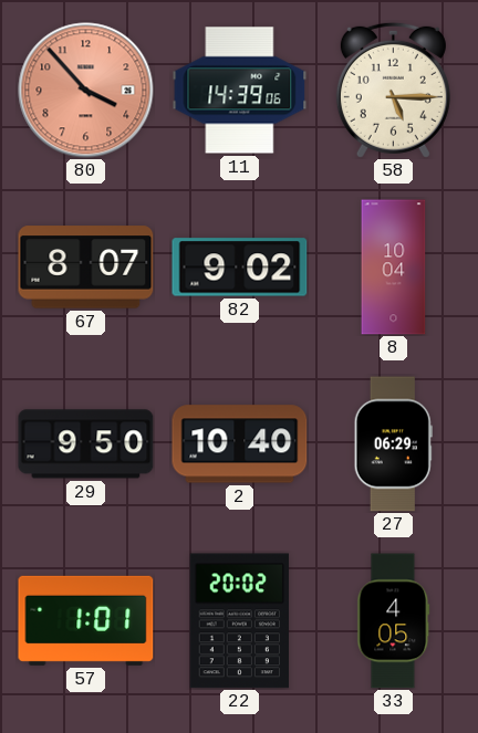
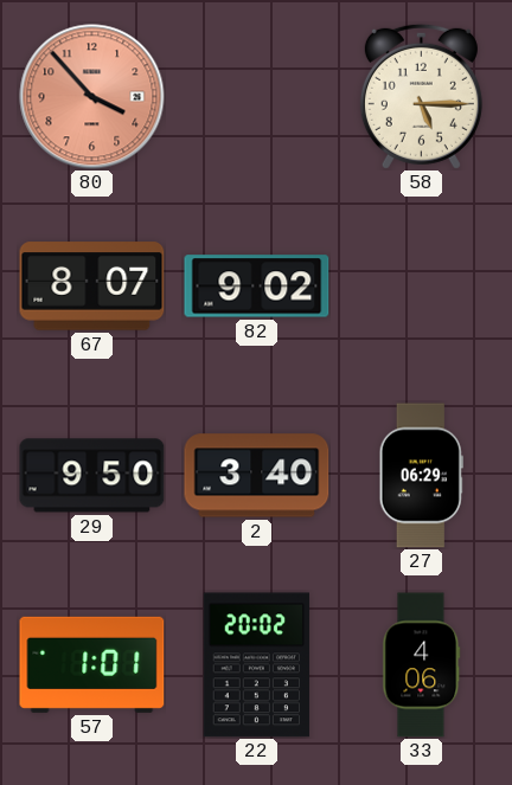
11: 14:39 -> none
8: 10:04 -> none
2: 10:40 -> 3:40
33: 4:05 -> 4:06
